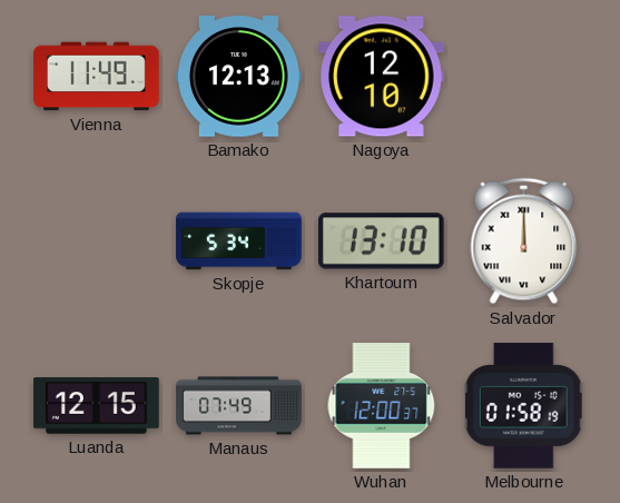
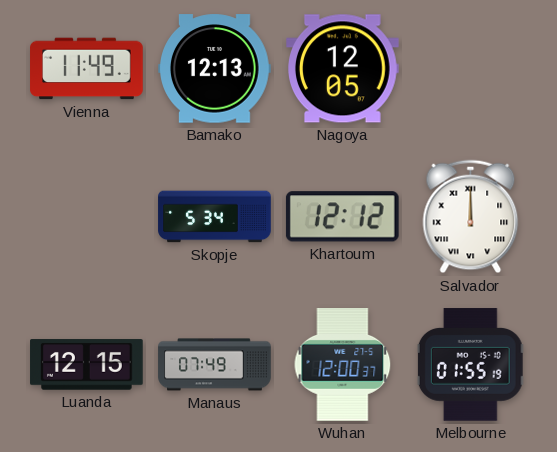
Nagoya: 12:10 -> 12:05
Khartoum: 13:10 -> 12:12
Melbourne: 01:58 -> 01:55
